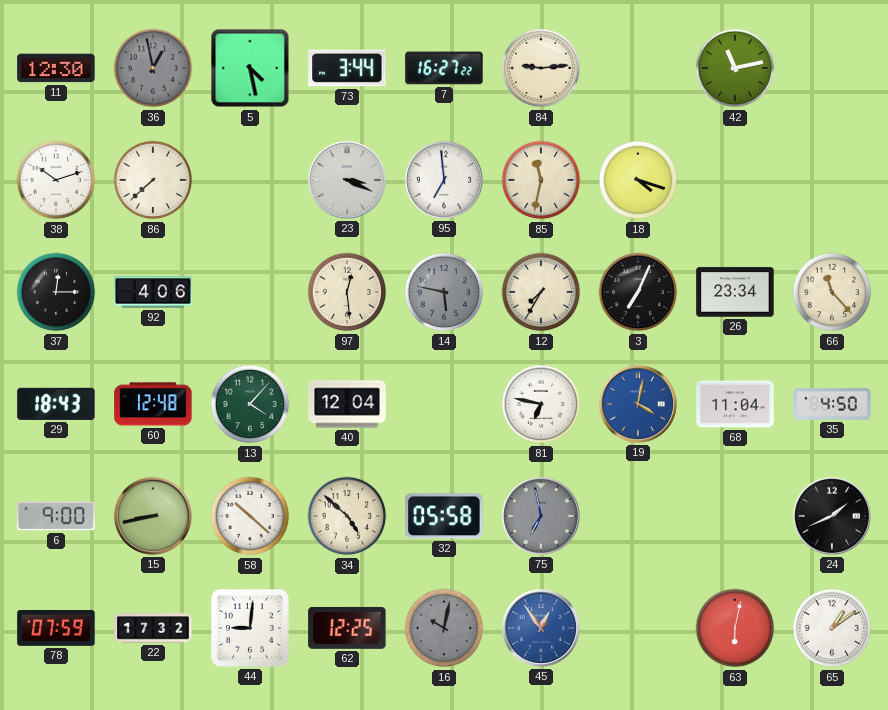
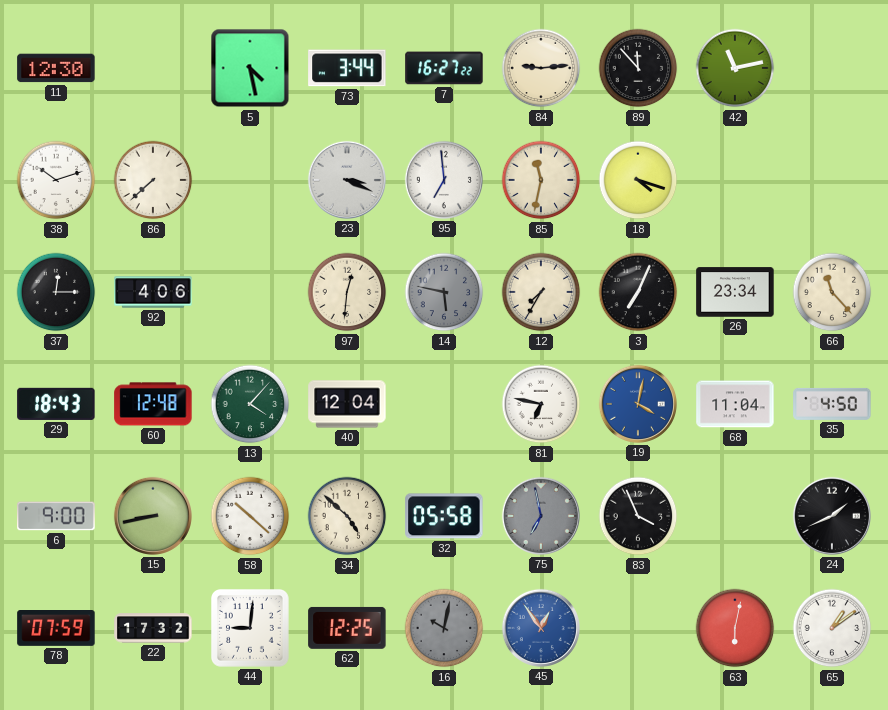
36: 12:58 -> none
89: none -> 11:53
97: 12:29 -> 12:31
83: none -> 3:56
